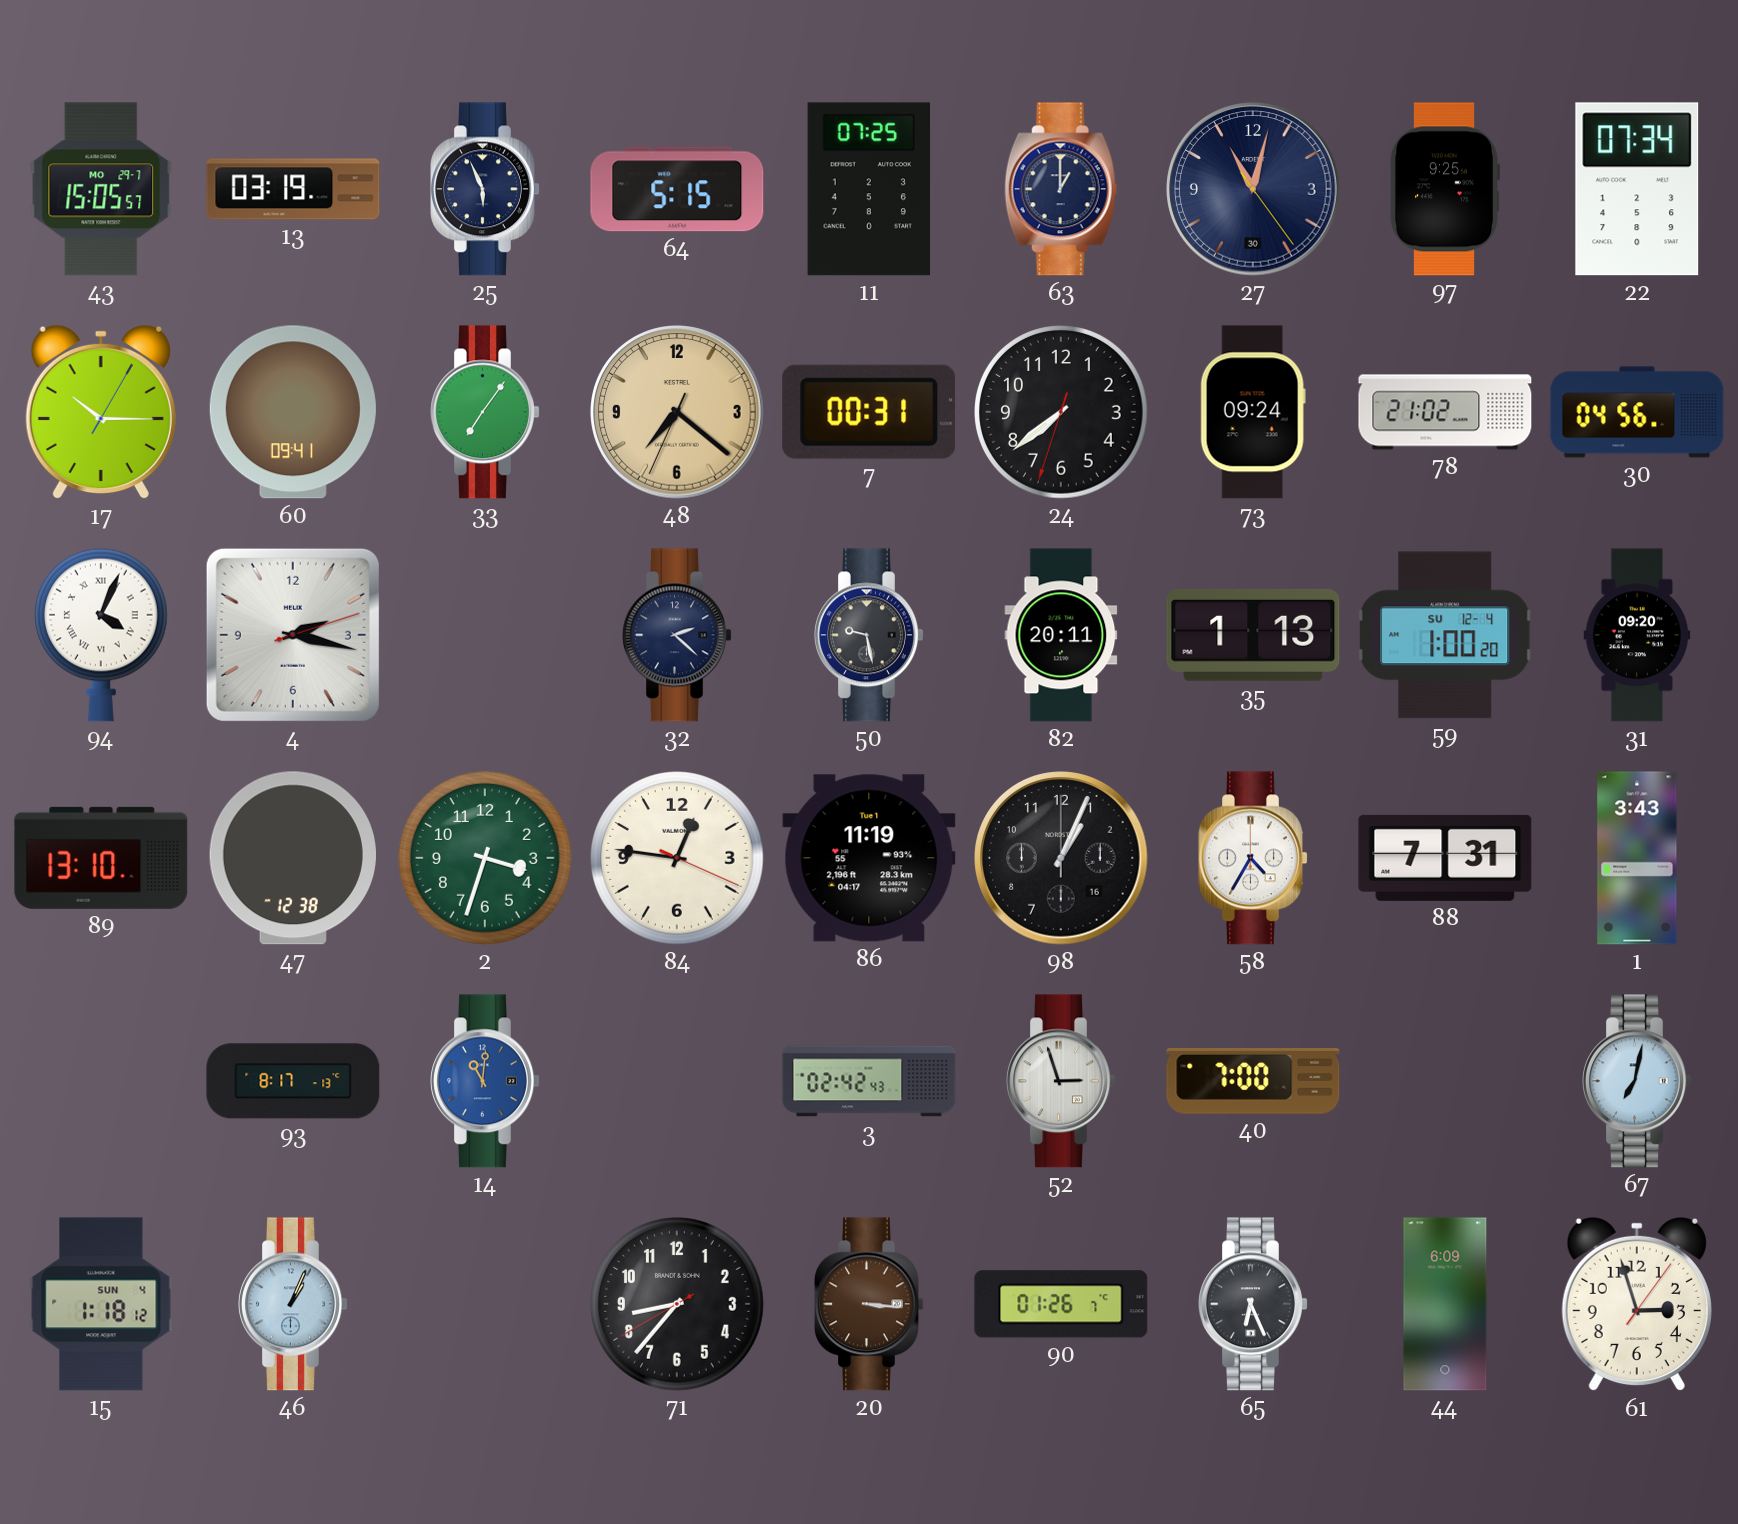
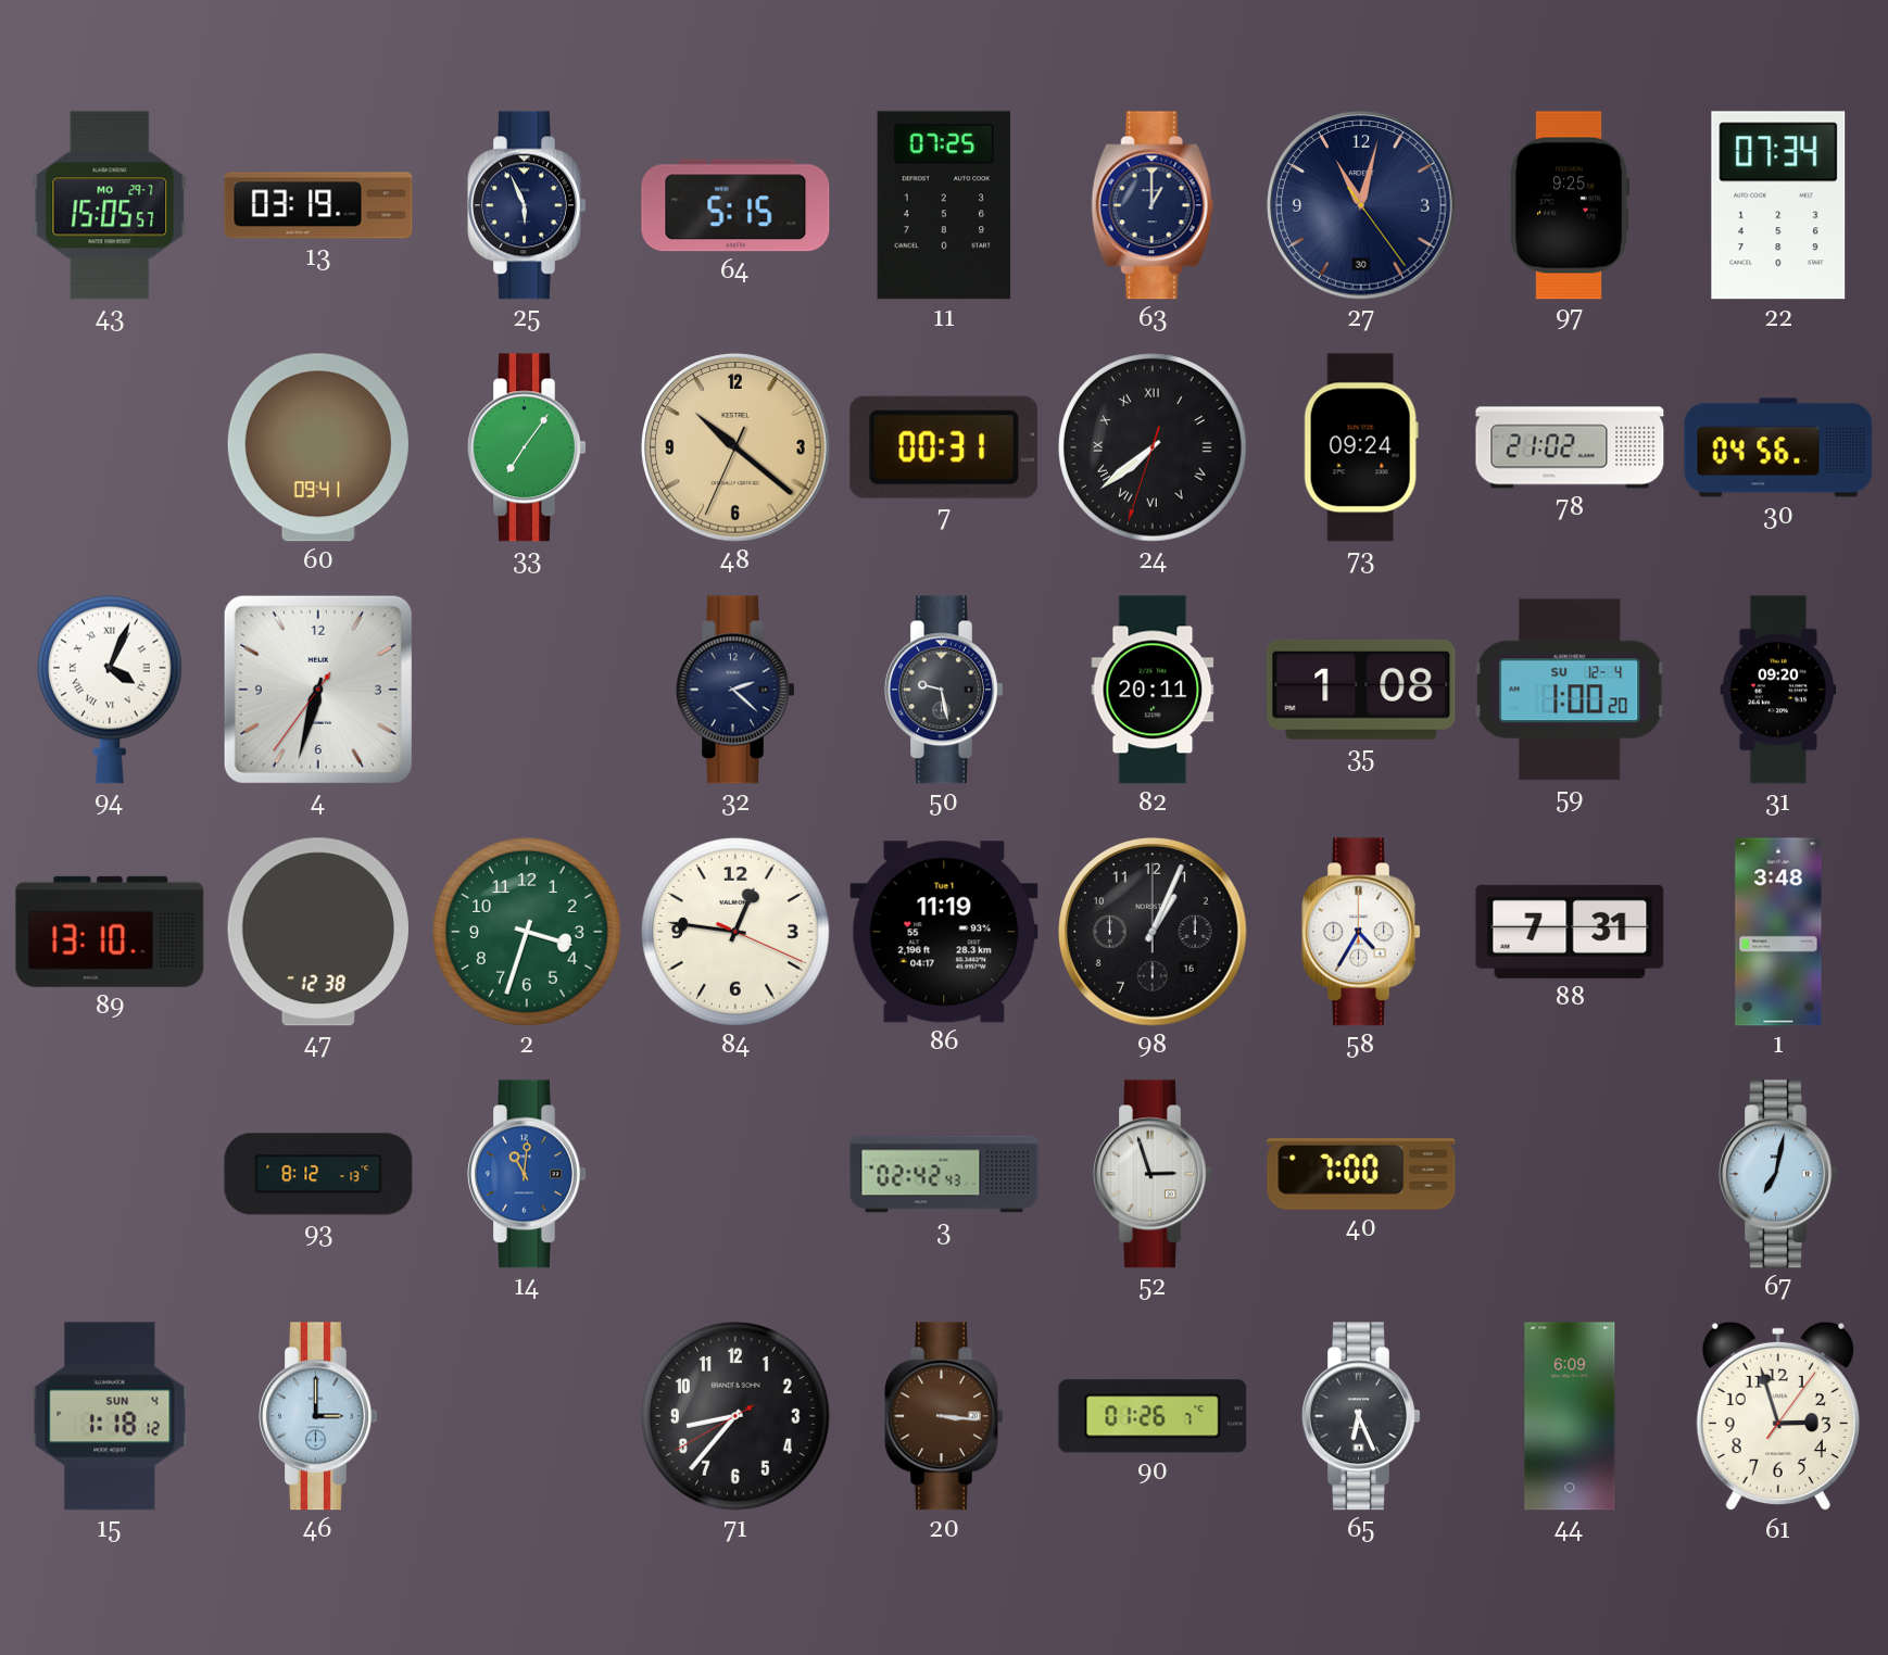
17: 10:15 -> none
48: 7:21 -> 10:21
24 numerals: Arabic -> Roman
4: 2:17 -> 6:32
35: 1:13 -> 1:08
1: 3:43 -> 3:48
93: 8:17 -> 8:12
46: 1:04 -> 3:00
